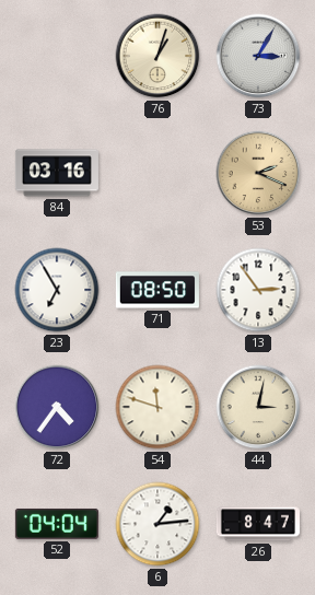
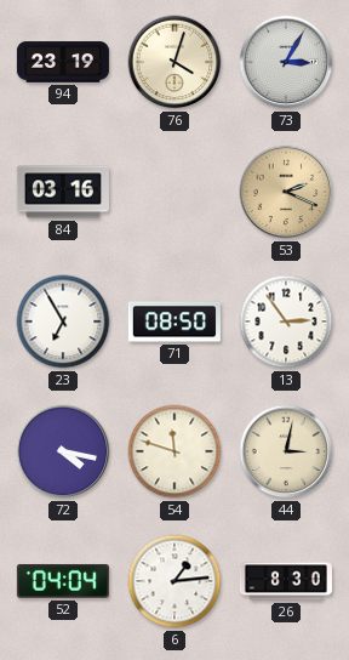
94: none -> 23:19
76: 1:03 -> 4:03
72: 4:36 -> 4:17
26: 8:47 -> 8:30
